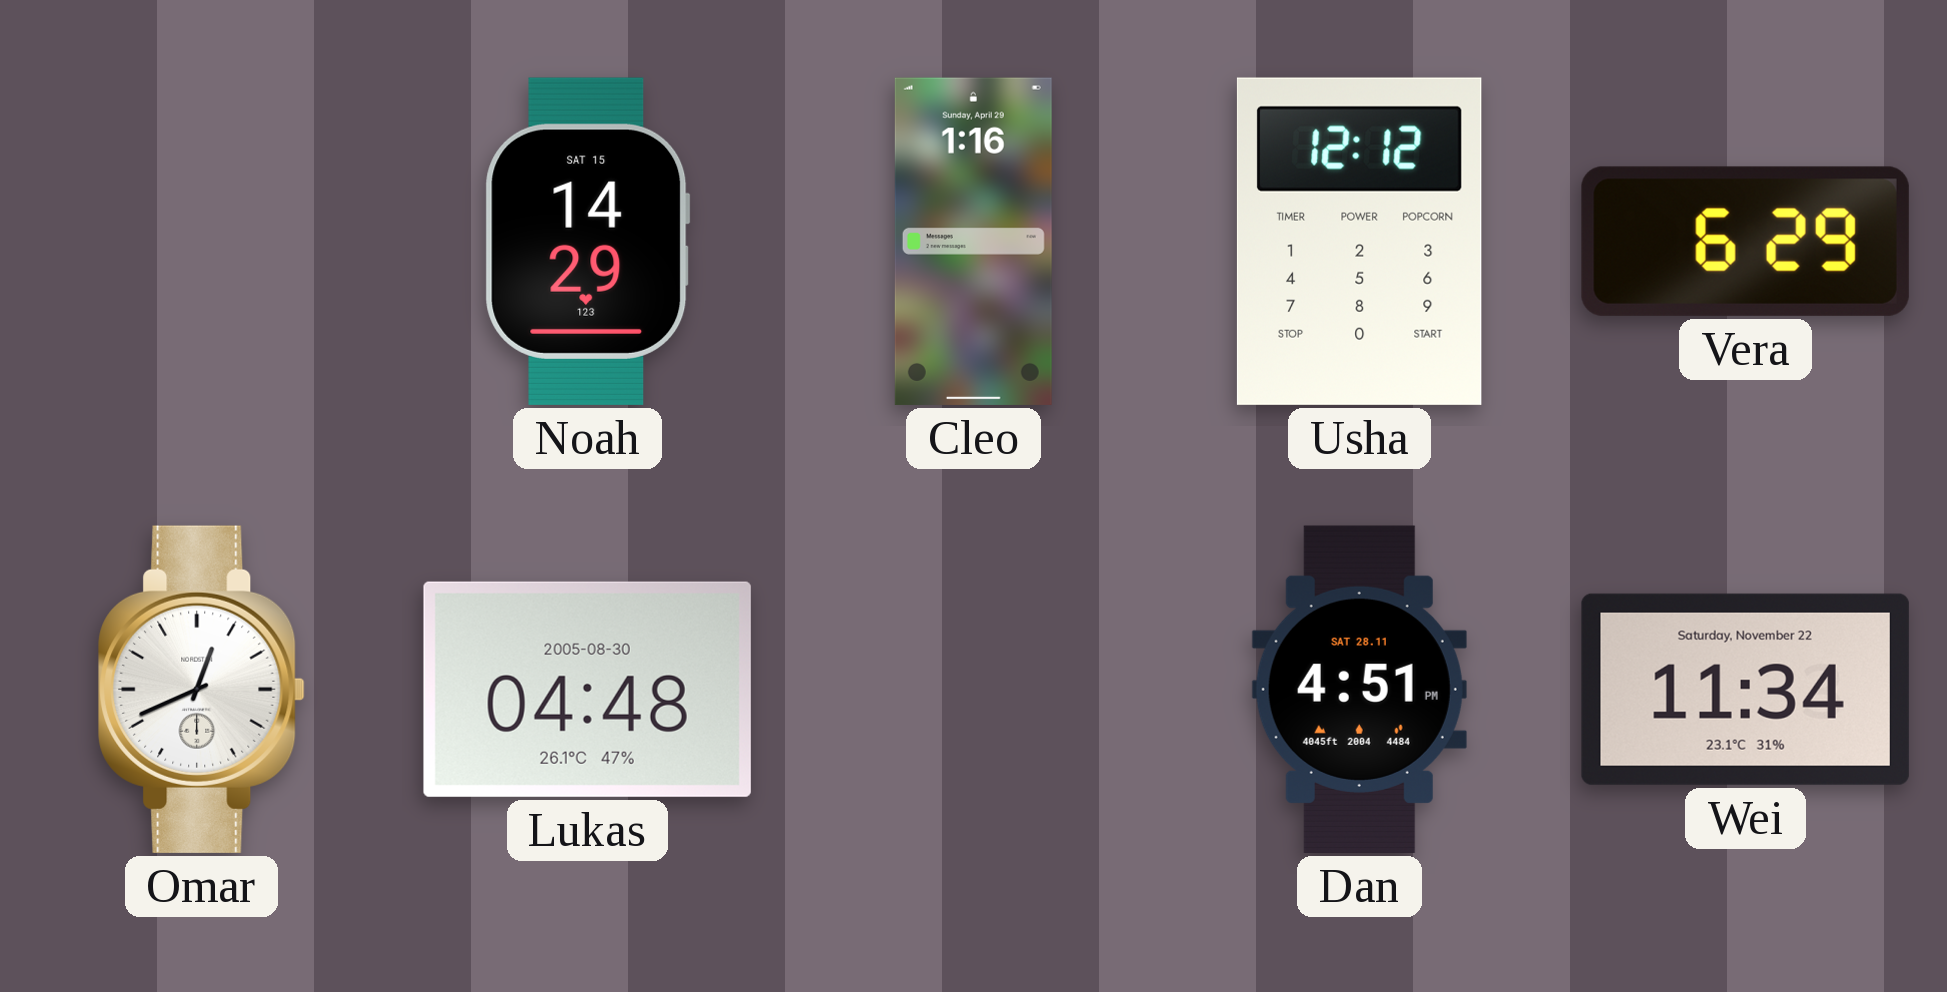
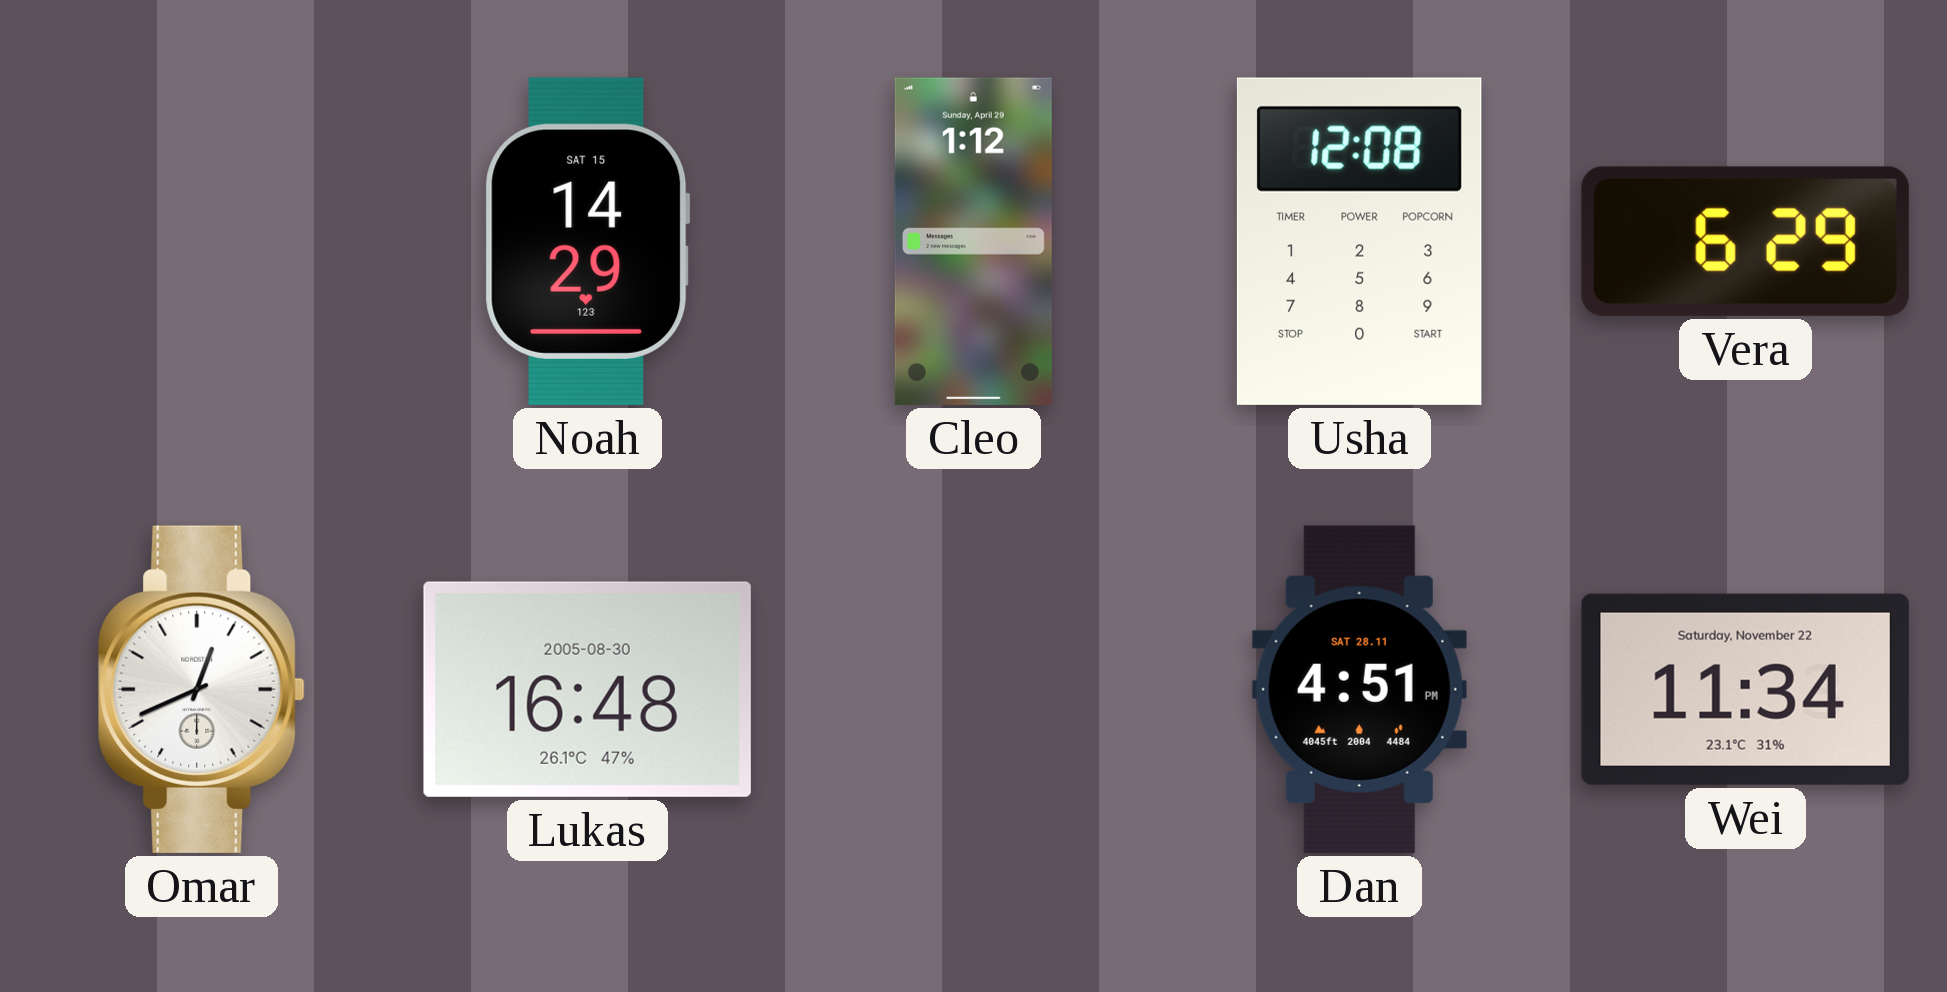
Cleo: 1:16 -> 1:12
Usha: 12:12 -> 12:08
Lukas: 04:48 -> 16:48
